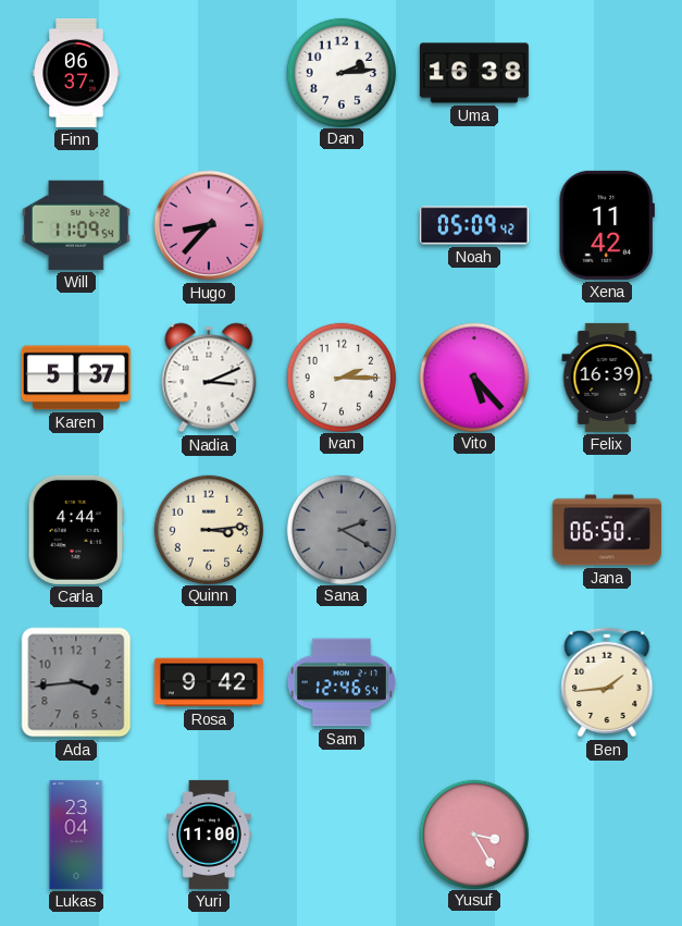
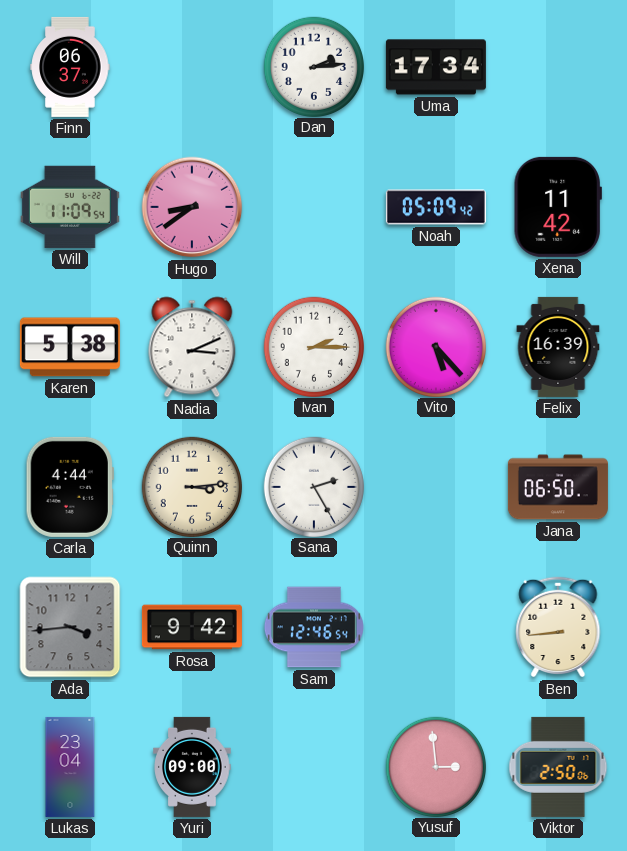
Uma: 16:38 -> 17:34
Hugo: 8:37 -> 8:39
Karen: 5:37 -> 5:38
Sana: 2:20 -> 2:25
Sana dial: grey -> white
Ben: 1:44 -> 8:44
Yuri: 11:00 -> 09:00
Yusuf: 3:25 -> 2:59
Viktor: none -> 2:50
